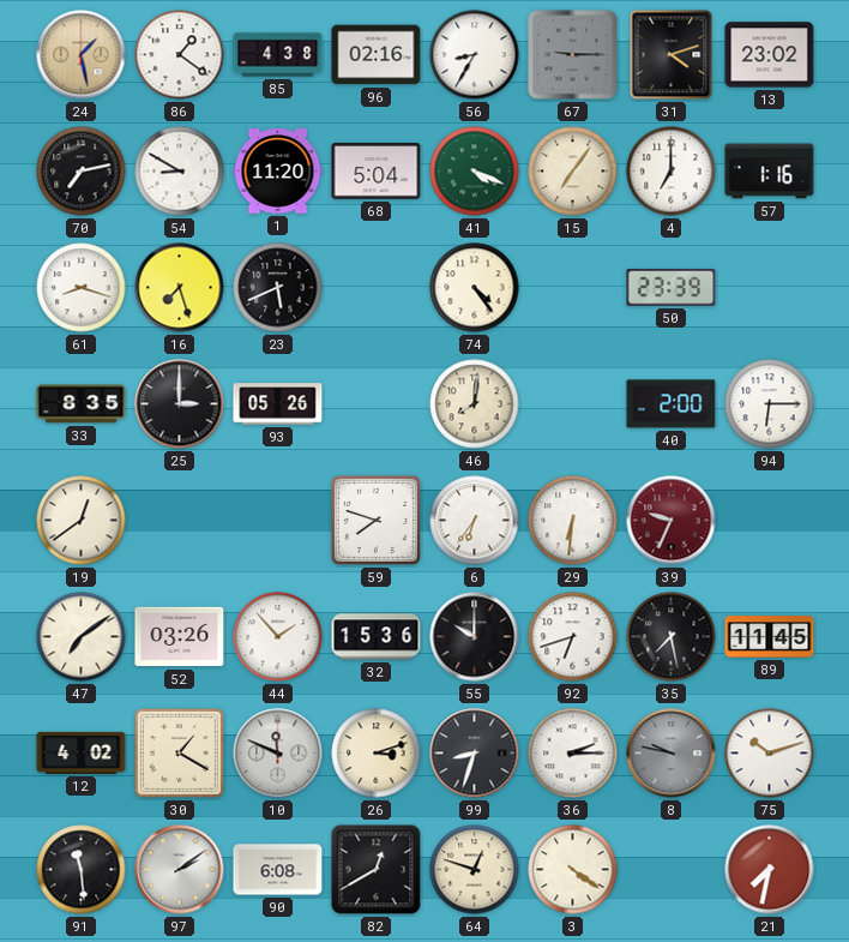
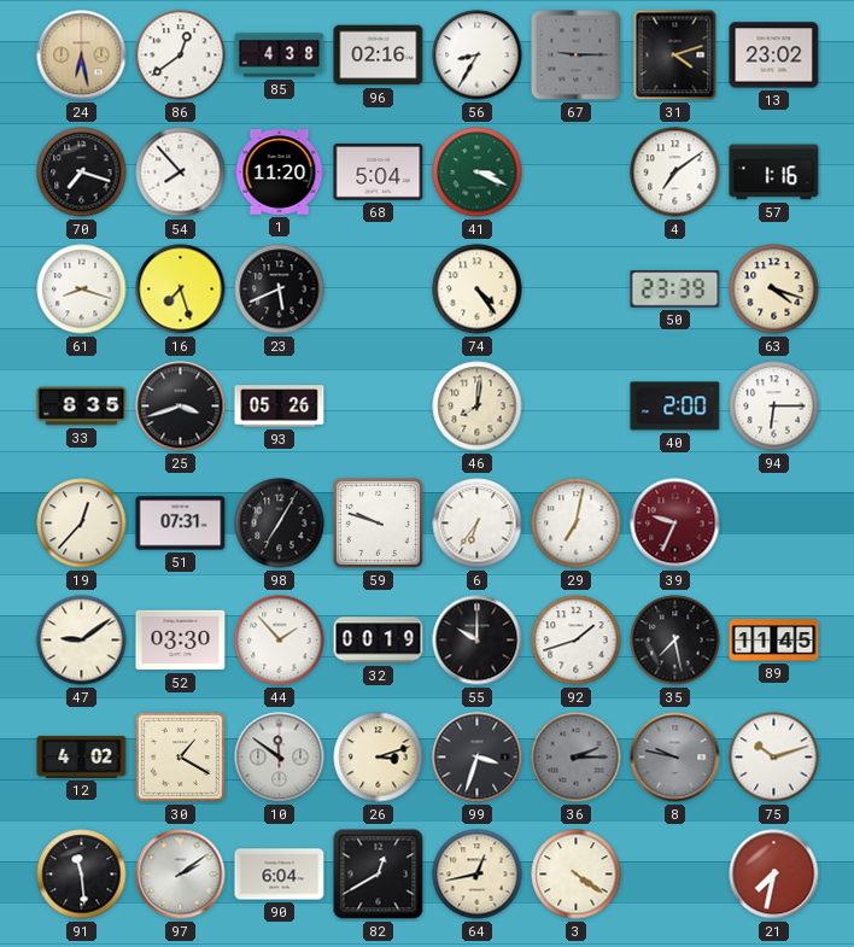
24: 1:28 -> 6:28
86: 1:21 -> 12:39
70: 7:13 -> 7:18
54: 8:50 -> 7:53
41: 4:19 -> 3:19
15: 7:06 -> none
4: 7:00 -> 7:09
63: none -> 4:18
25: 3:00 -> 3:42
19: 12:39 -> 12:37
51: none -> 07:31
98: none -> 7:05
59: 7:48 -> 9:48
29: 6:31 -> 7:02
47: 7:09 -> 9:09
52: 03:26 -> 03:30
32: 15:36 -> 00:19
92: 6:42 -> 1:42
10: 11:49 -> 11:51
99: 8:33 -> 3:33
36 dial: white -> grey
90: 6:08 -> 6:04
64: 12:48 -> 12:43
